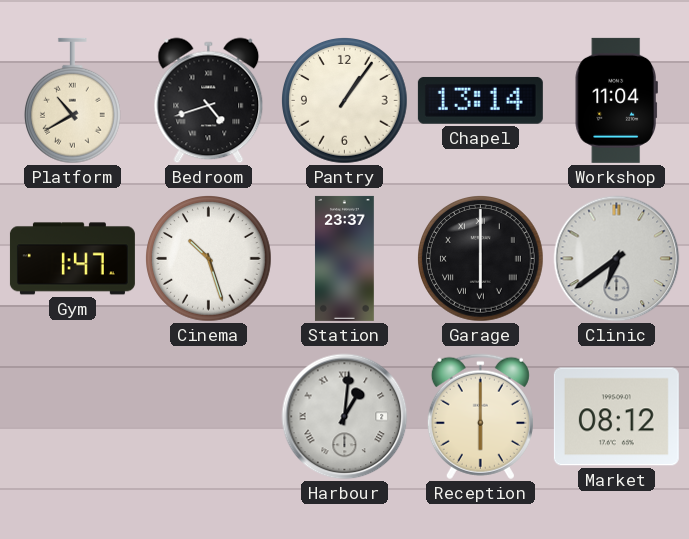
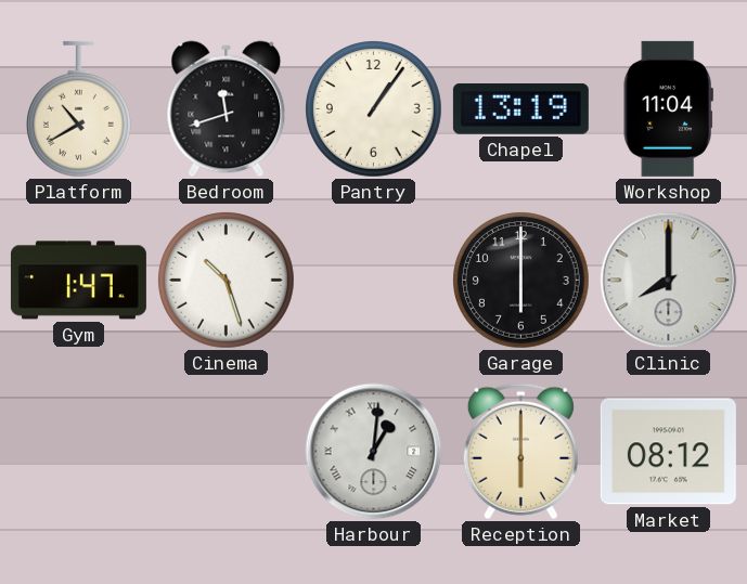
Bedroom: 4:42 -> 11:42
Chapel: 13:14 -> 13:19
Station: 23:37 -> none
Garage numerals: Roman -> Arabic
Clinic: 6:39 -> 8:00
